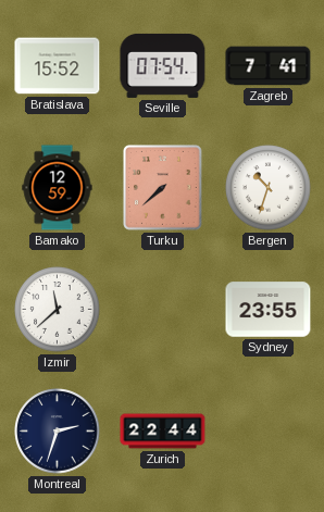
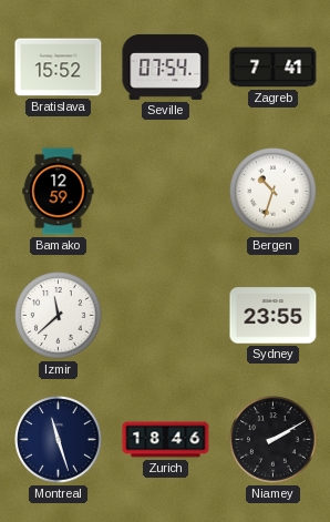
Turku: 7:38 -> none
Montreal: 2:33 -> 11:27
Zurich: 22:44 -> 18:46
Niamey: none -> 2:10
